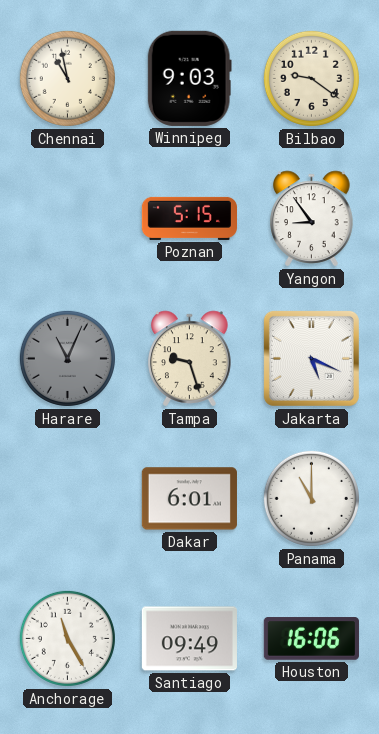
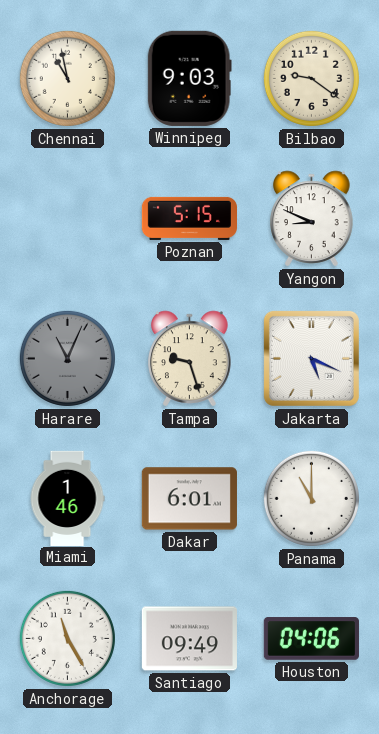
Yangon: 8:54 -> 8:49
Miami: none -> 1:46
Houston: 16:06 -> 04:06
